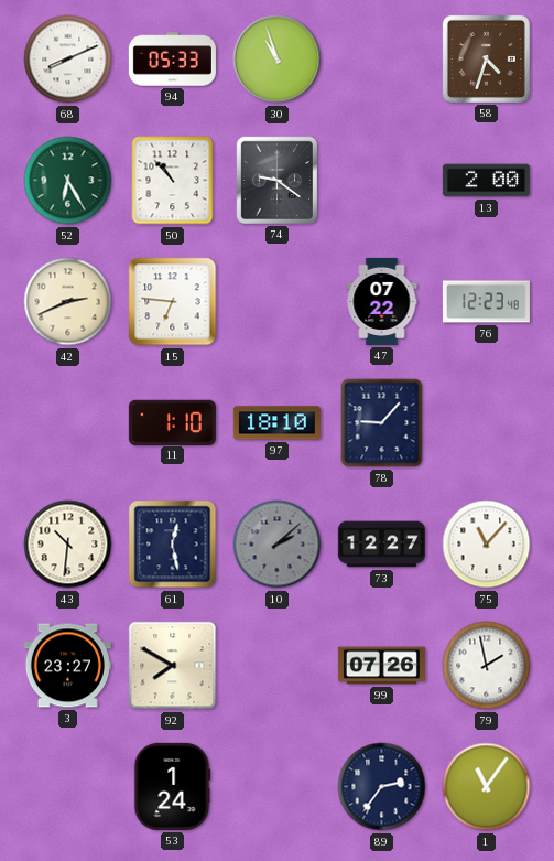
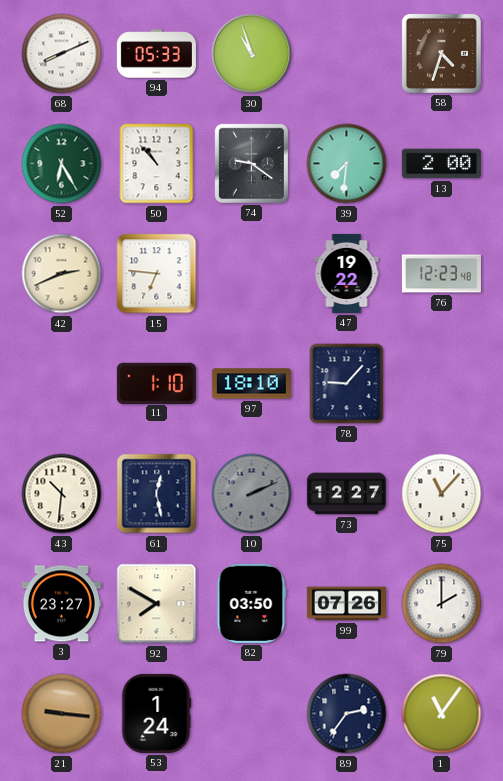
39: none -> 7:31
47: 07:22 -> 19:22
10: 2:08 -> 2:11
82: none -> 03:50
79: 1:58 -> 2:00
21: none -> 9:16
